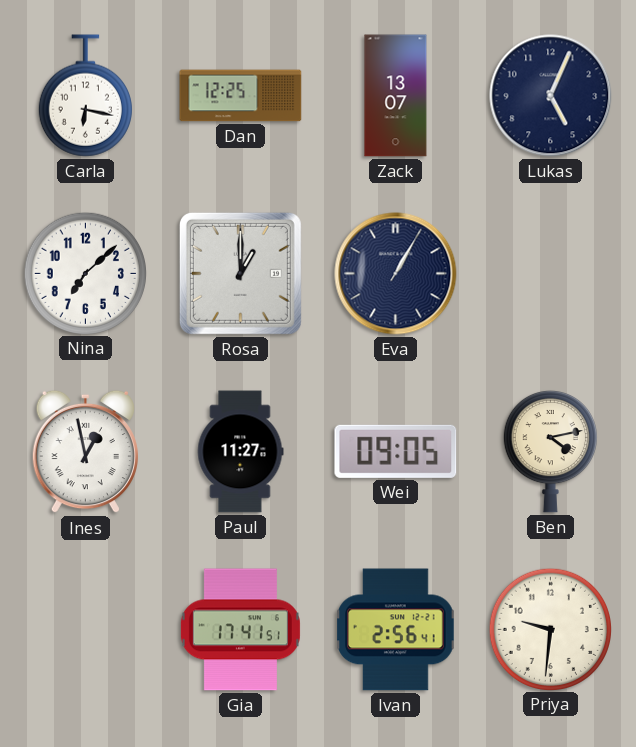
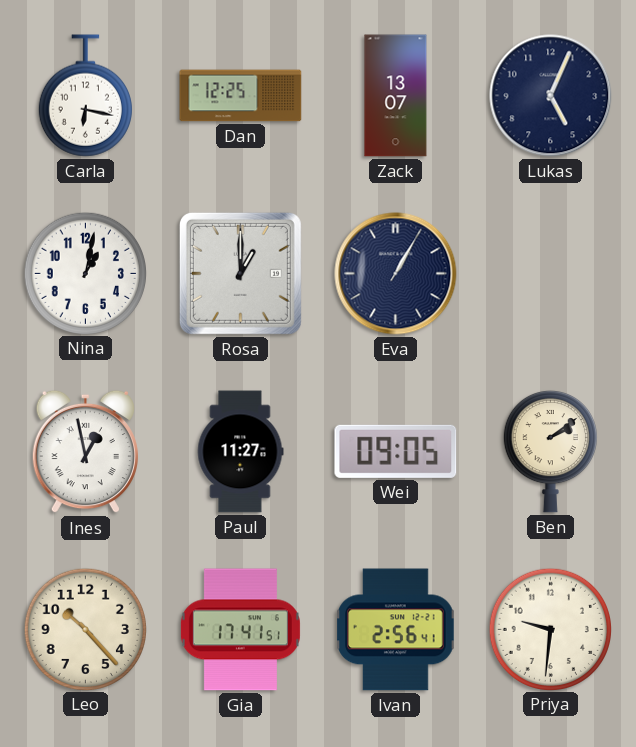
Nina: 7:08 -> 1:02
Ben: 4:13 -> 2:09
Leo: none -> 10:23
